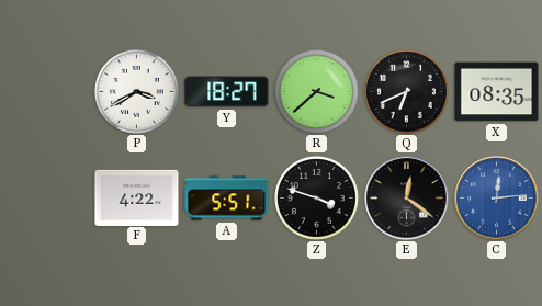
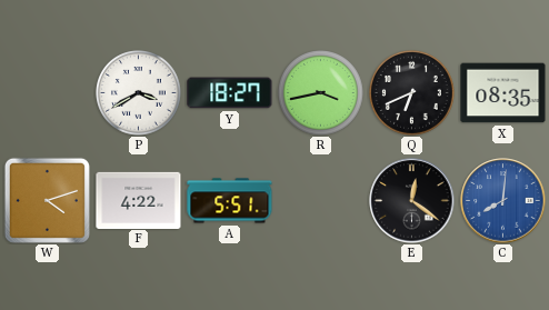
R: 3:38 -> 3:43
W: none -> 4:12
Z: 3:48 -> none
C: 12:14 -> 8:01
